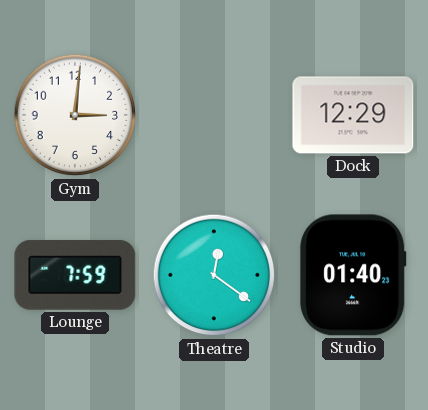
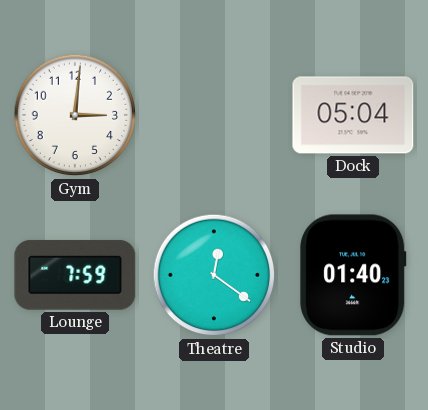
Dock: 12:29 -> 05:04
